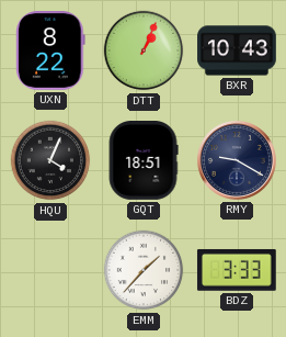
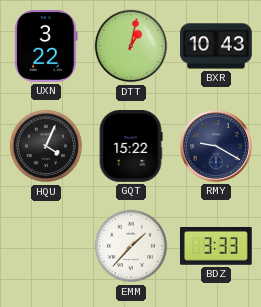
UXN: 8:22 -> 3:22
DTT: 1:04 -> 1:02
GQT: 18:51 -> 15:22
